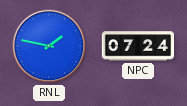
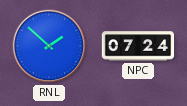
RNL: 1:47 -> 1:52
